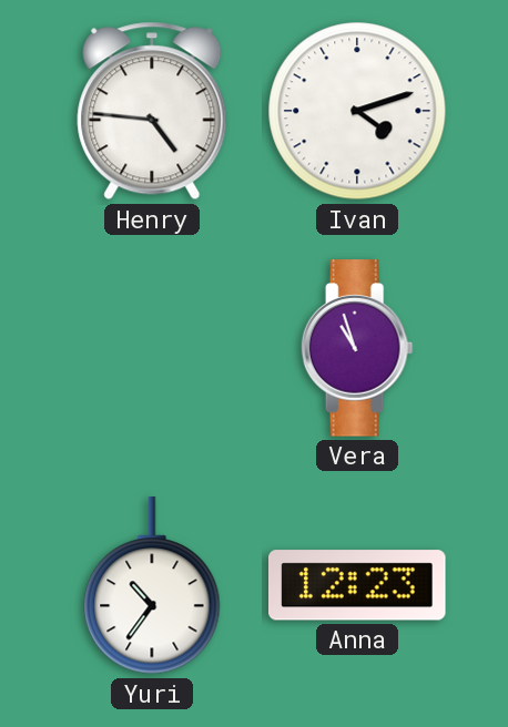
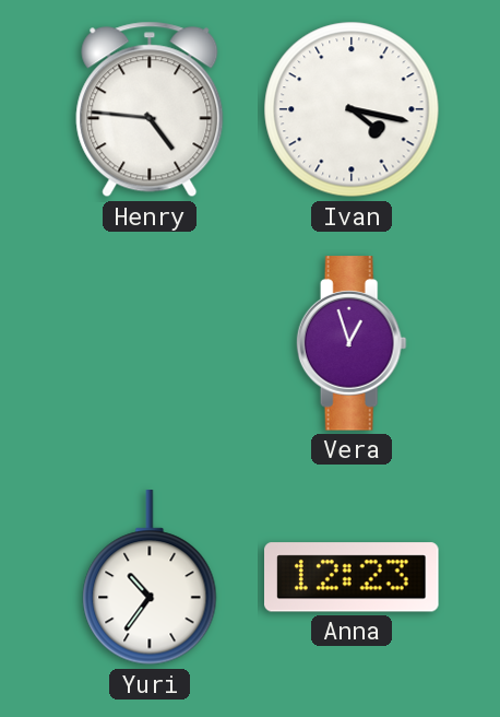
Ivan: 4:12 -> 4:17
Vera: 10:57 -> 12:57
